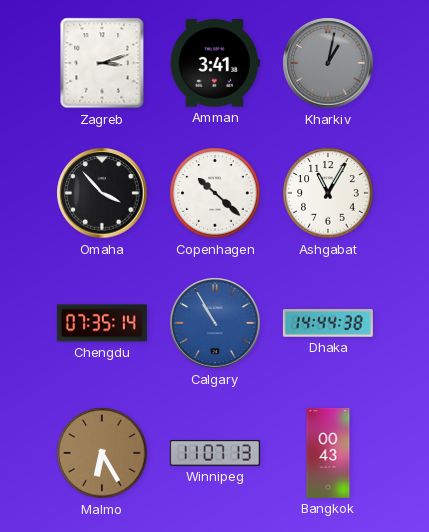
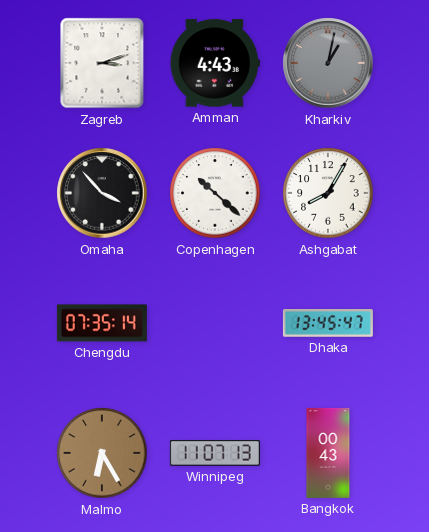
Amman: 3:41 -> 4:43
Ashgabat: 11:05 -> 8:05
Calgary: 10:55 -> none
Dhaka: 14:44 -> 13:45
